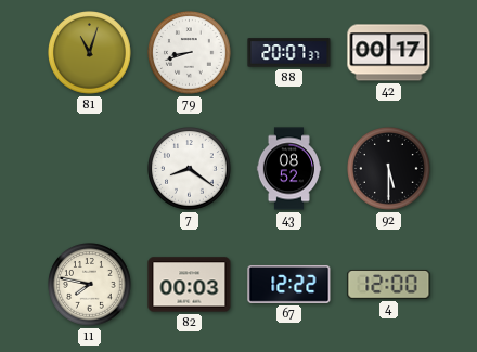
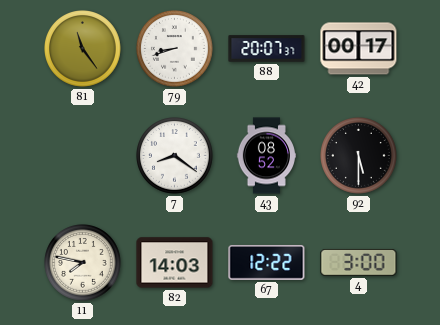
81: 11:03 -> 11:24
82: 00:03 -> 14:03
4: 12:00 -> 3:00
